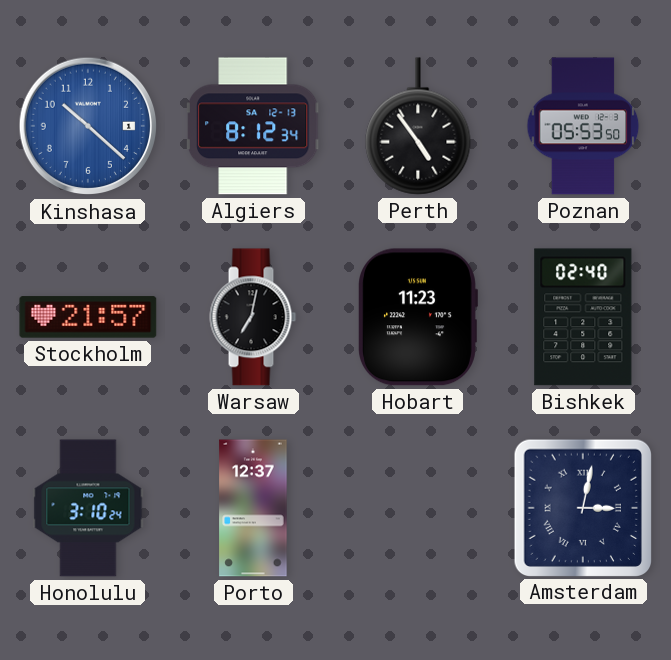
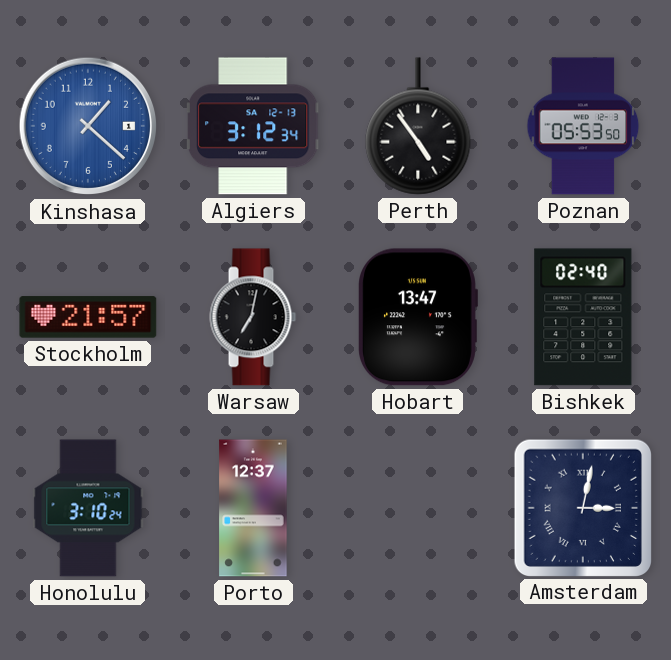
Kinshasa: 10:22 -> 1:22
Algiers: 8:12 -> 3:12
Hobart: 11:23 -> 13:47
